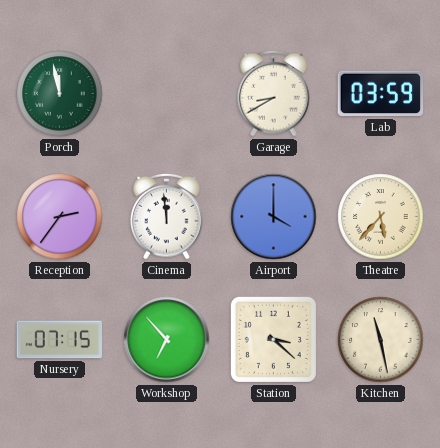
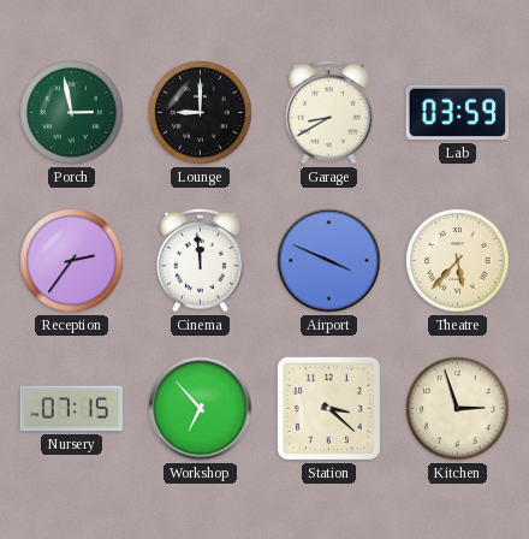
Porch: 11:58 -> 2:58
Lounge: none -> 9:00
Airport: 4:00 -> 3:49
Kitchen: 11:28 -> 2:57
